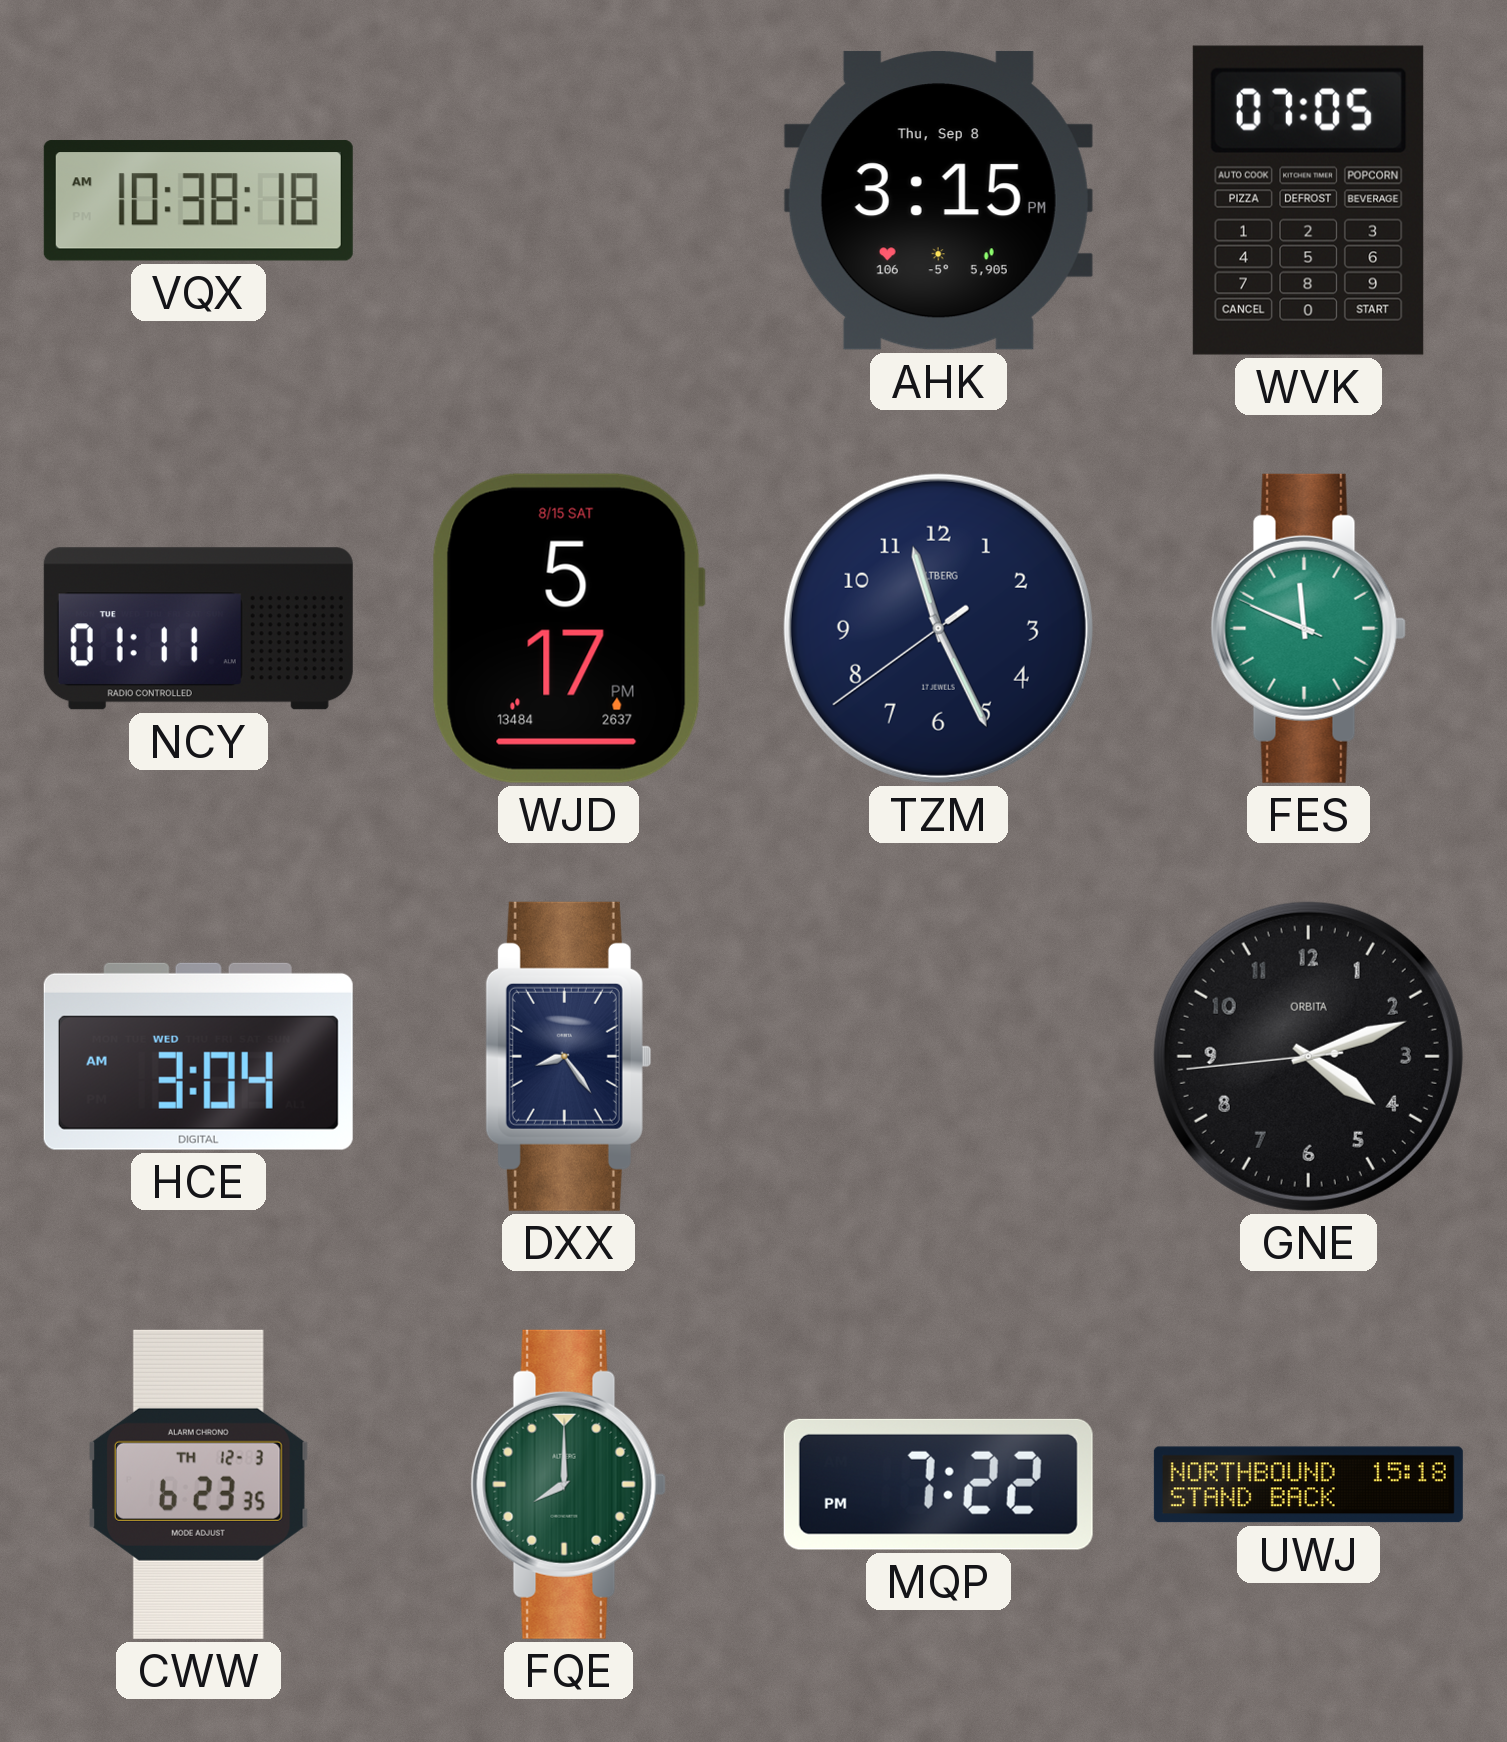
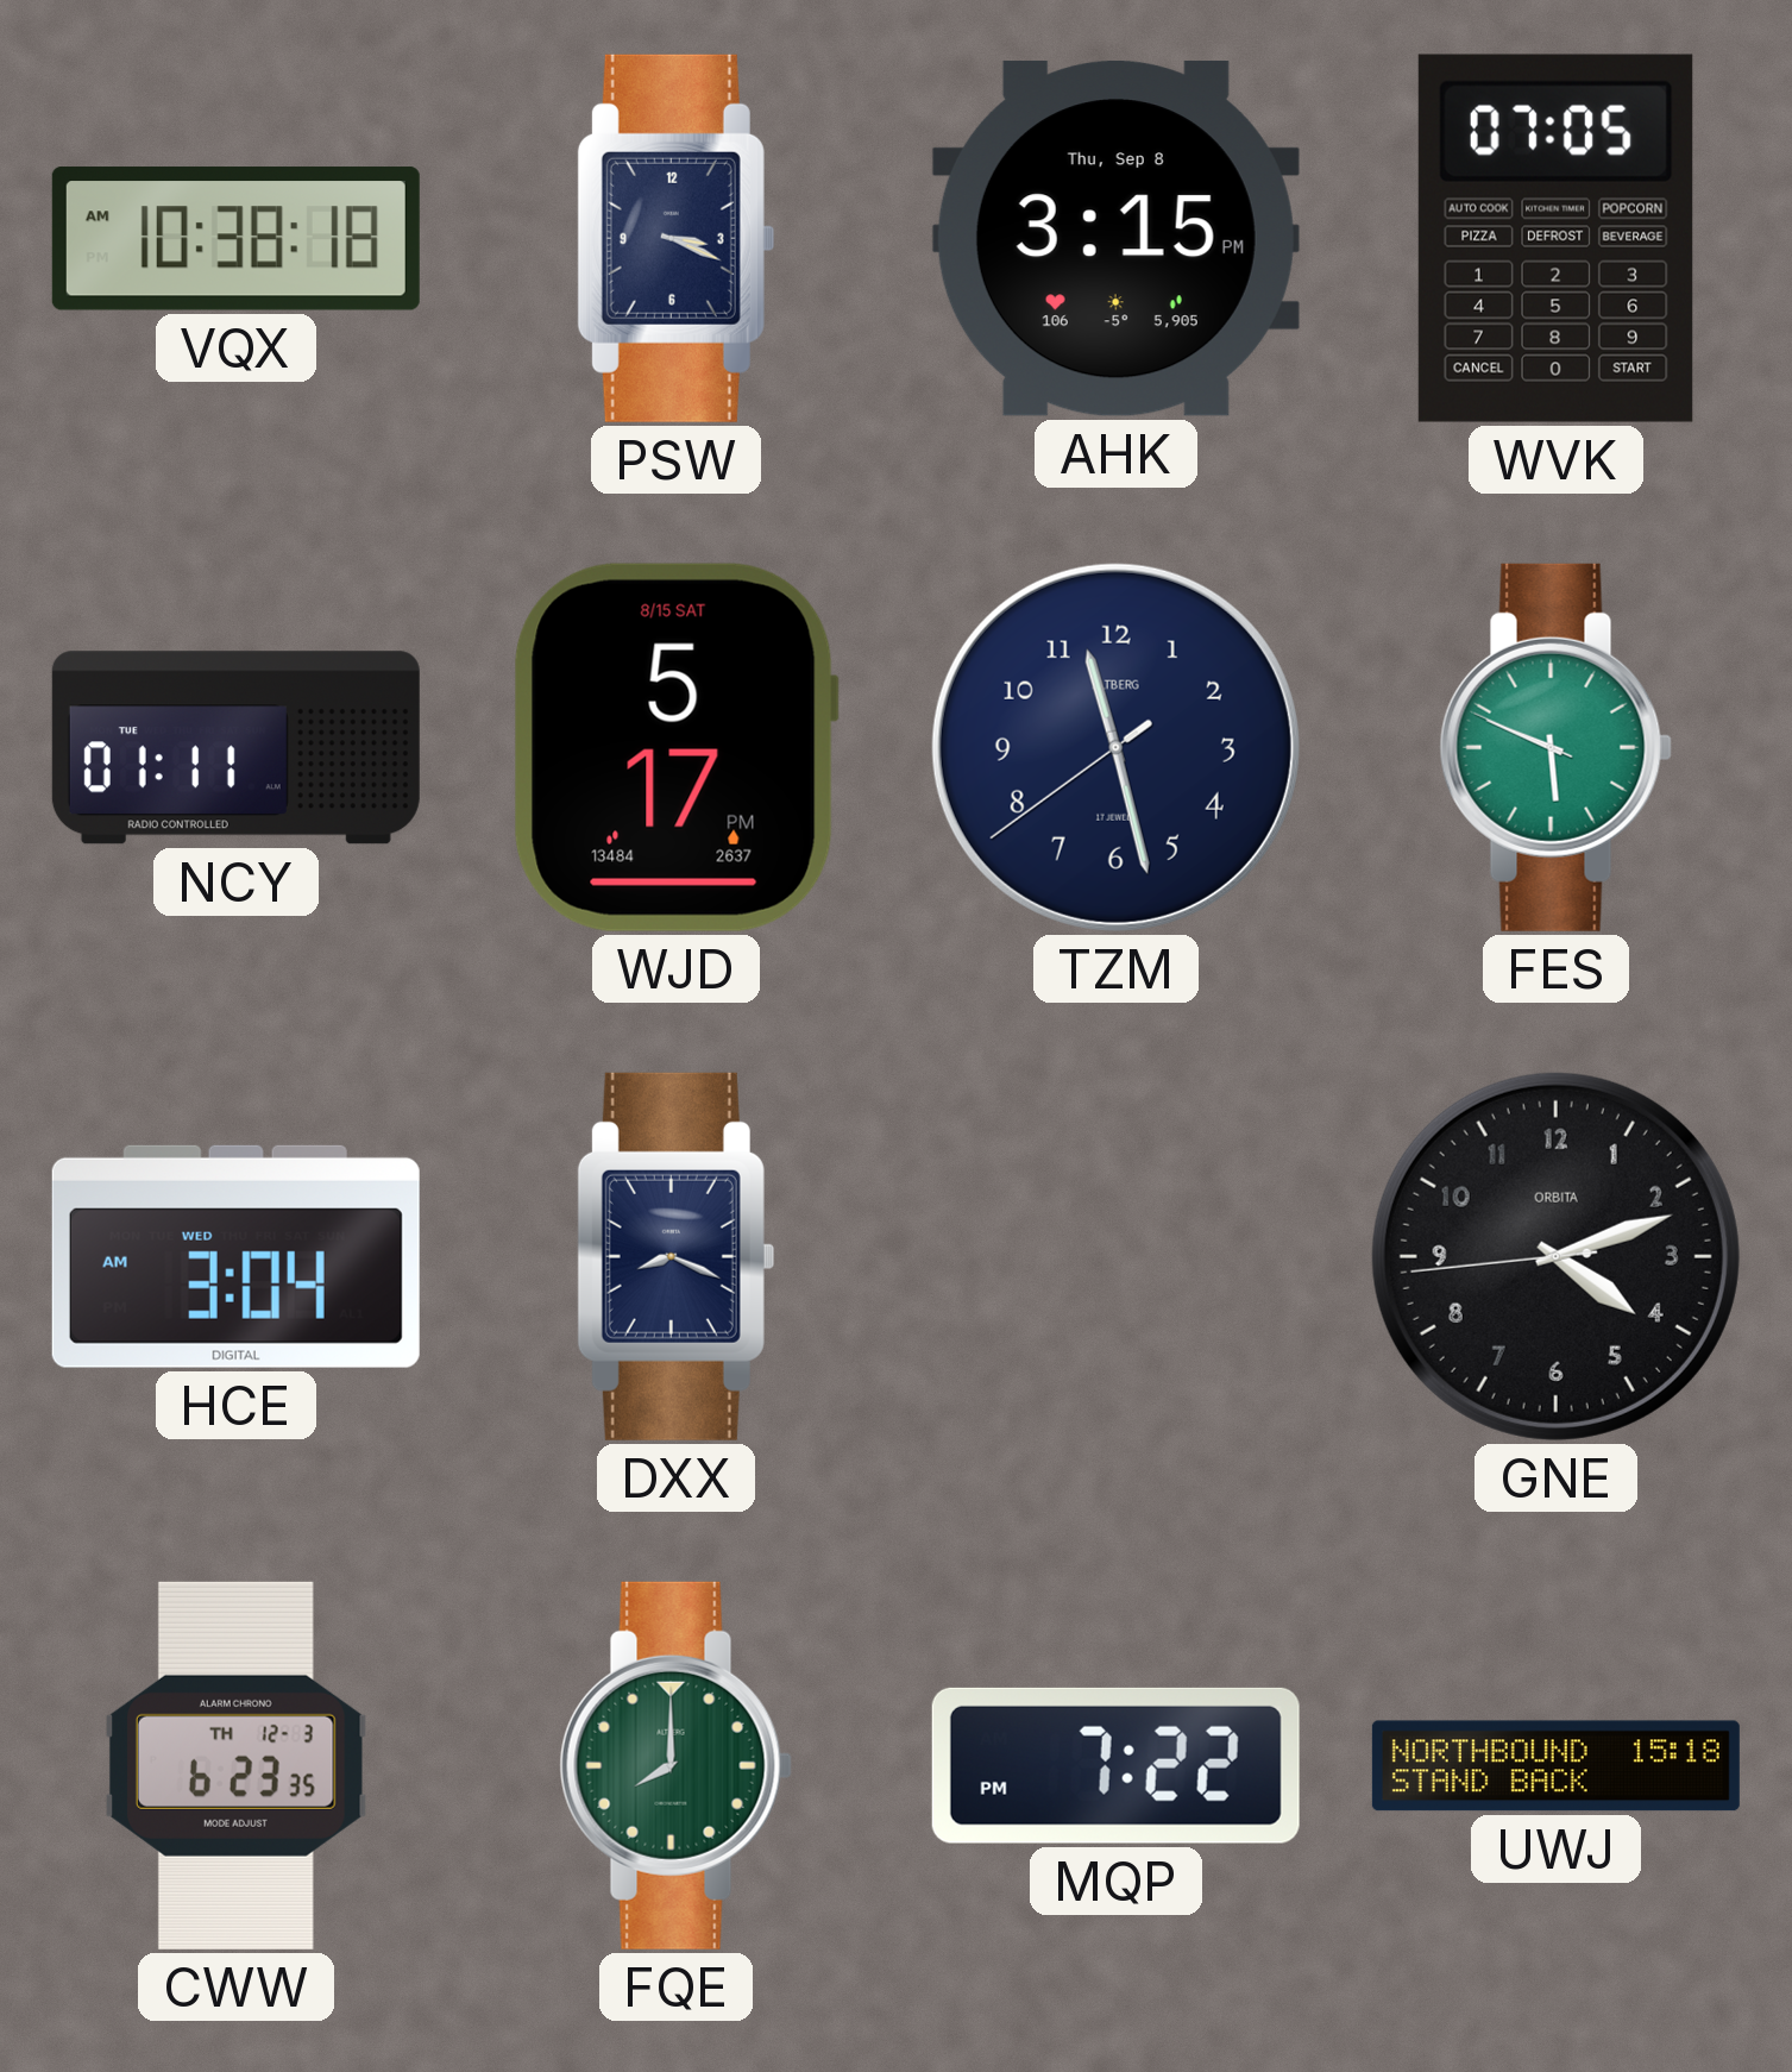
PSW: none -> 3:19
TZM: 11:25 -> 11:27
FES: 11:48 -> 5:48
DXX: 8:24 -> 8:19
